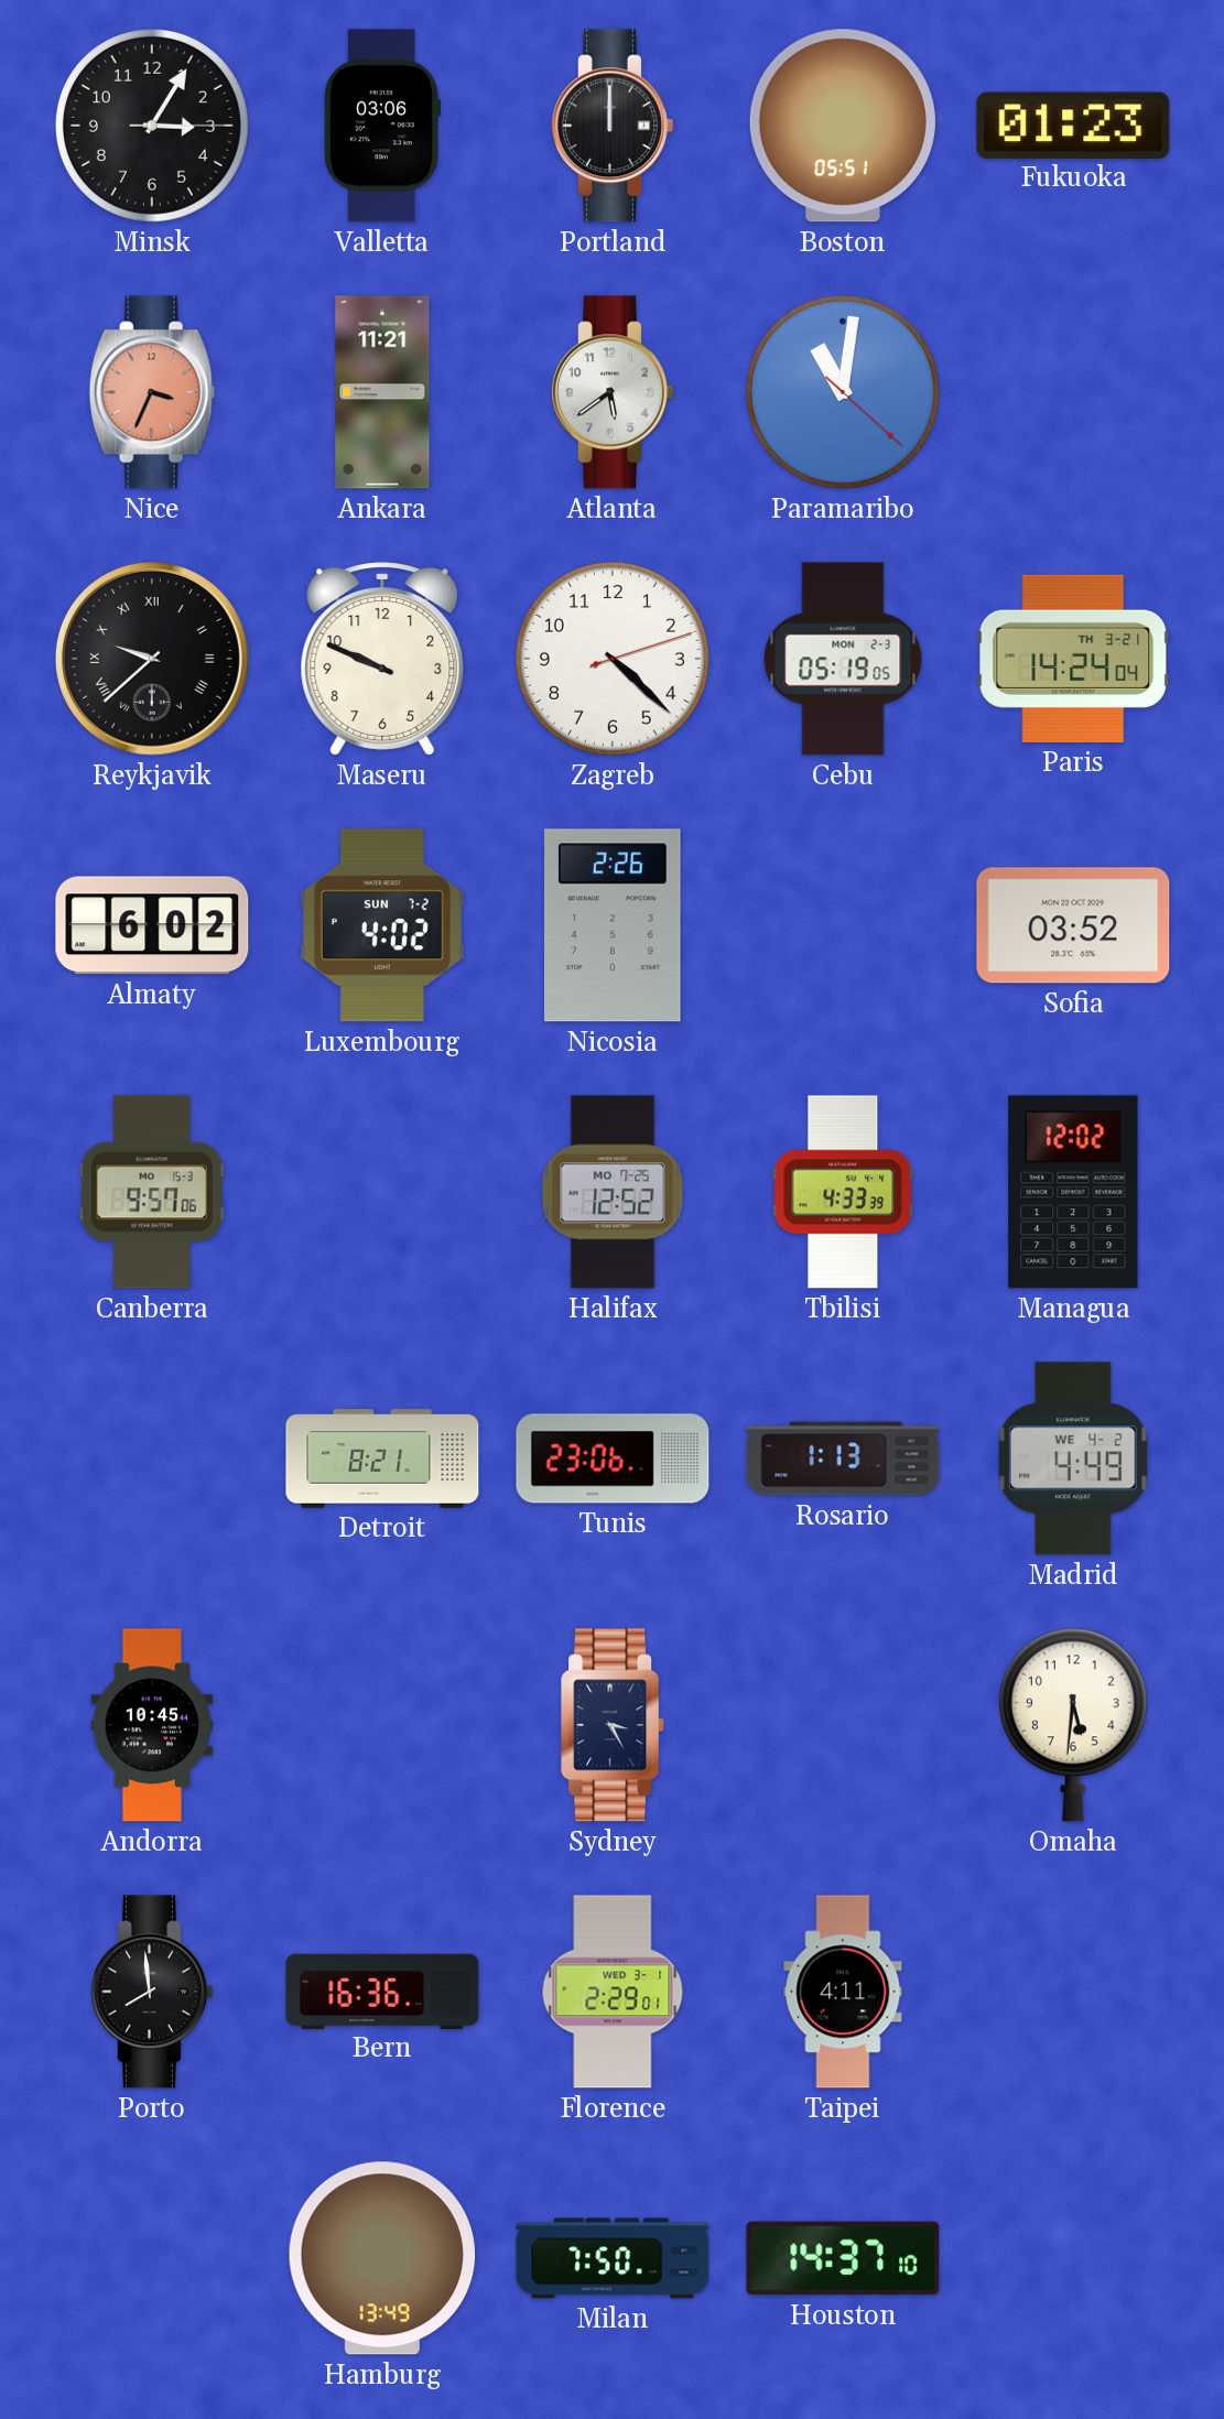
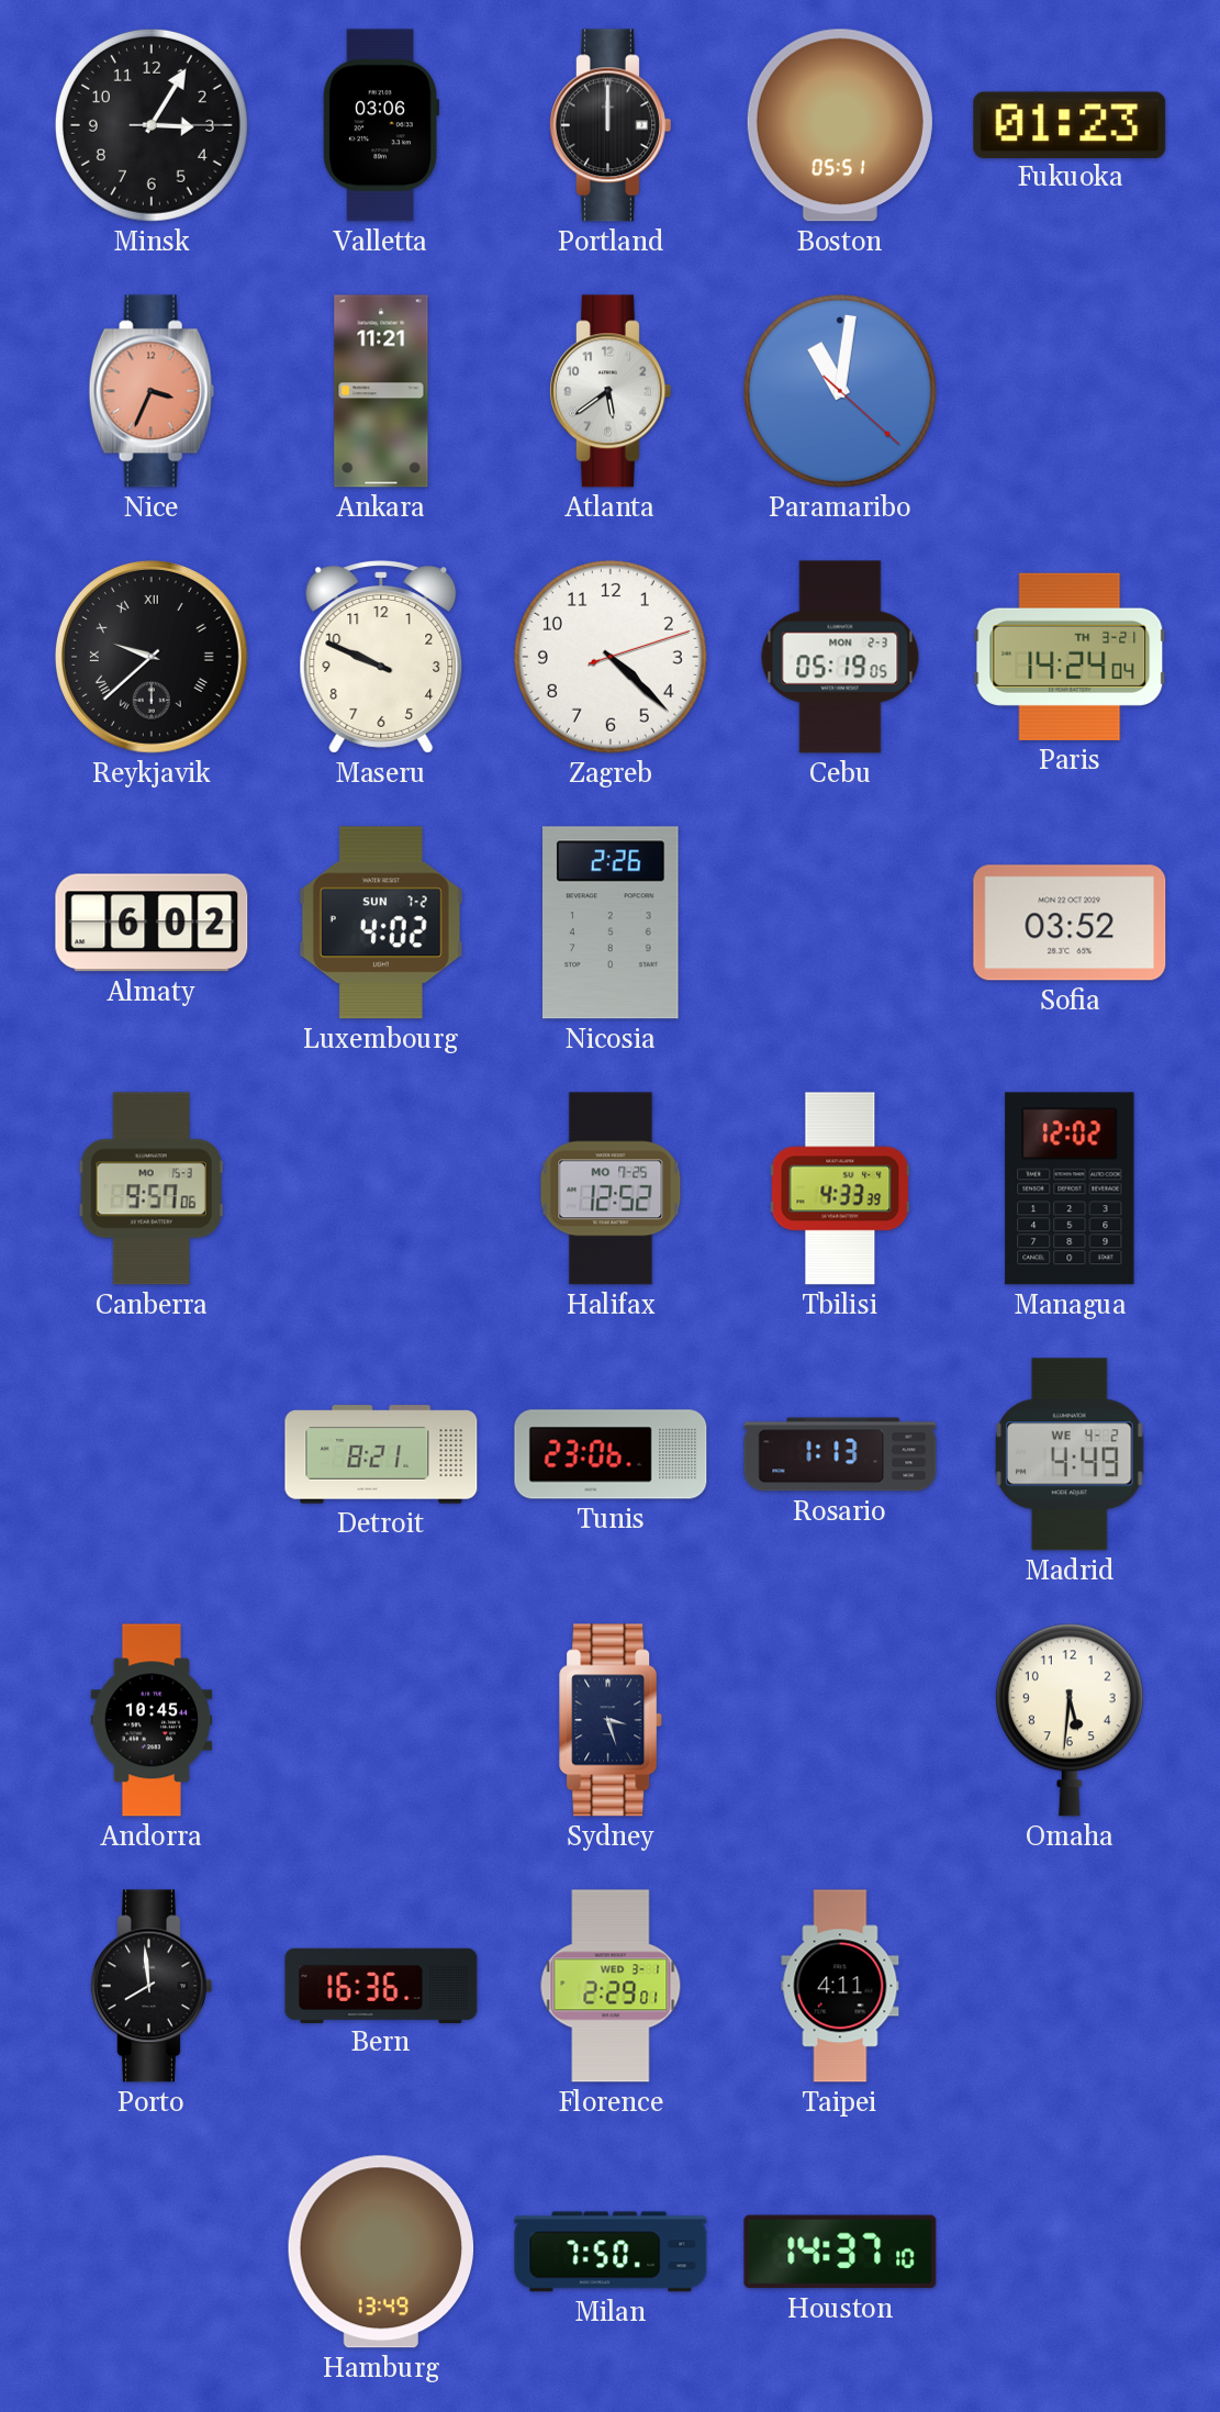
Sydney: 3:25 -> 3:27
